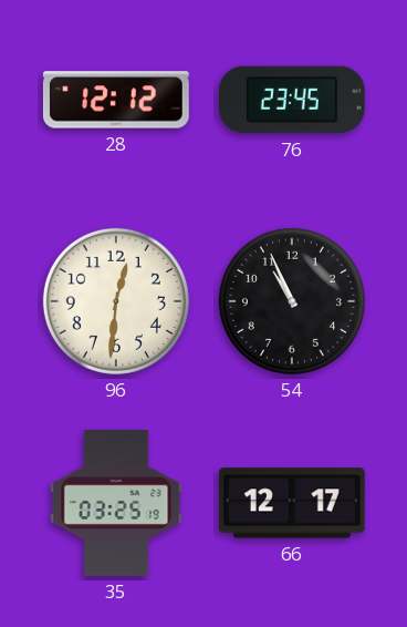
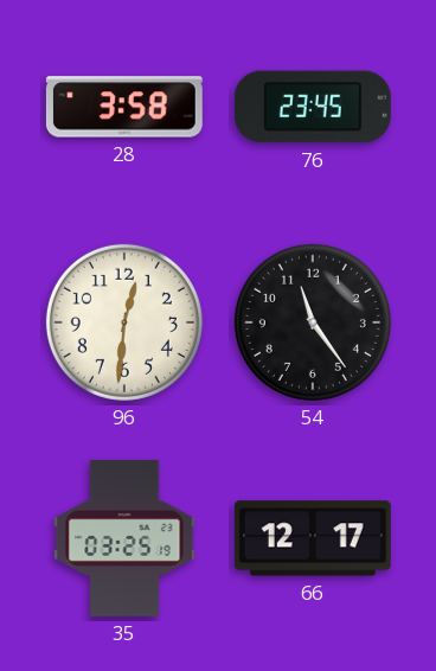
28: 12:12 -> 3:58
54: 10:56 -> 11:24
